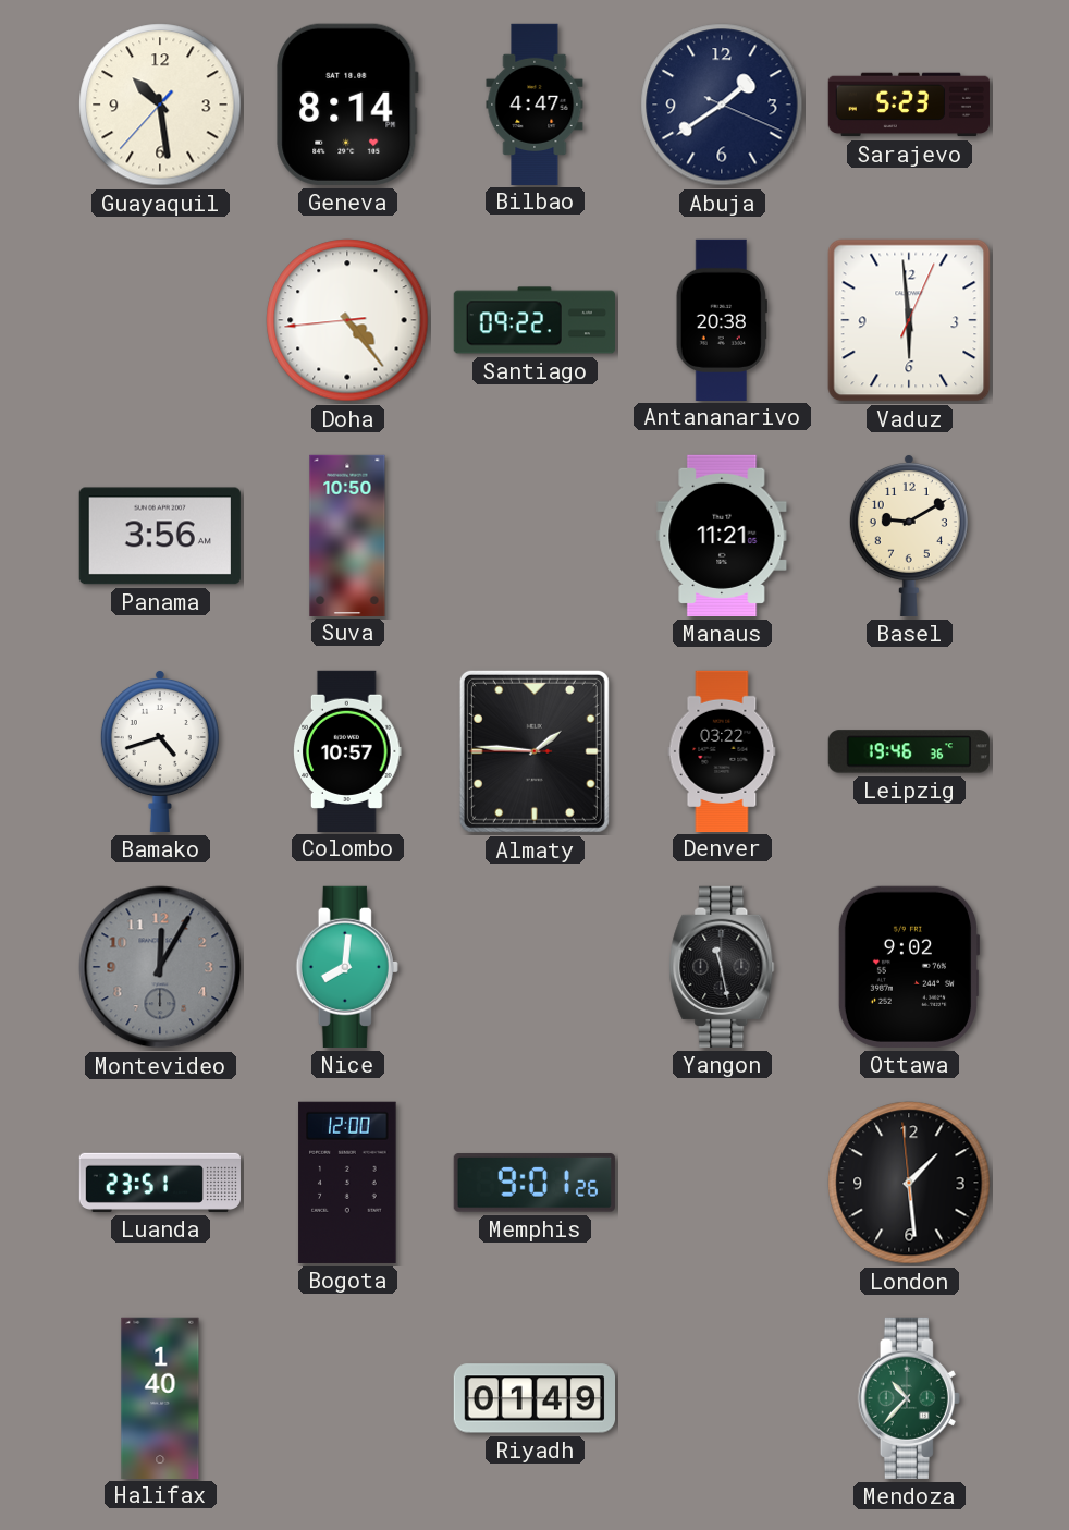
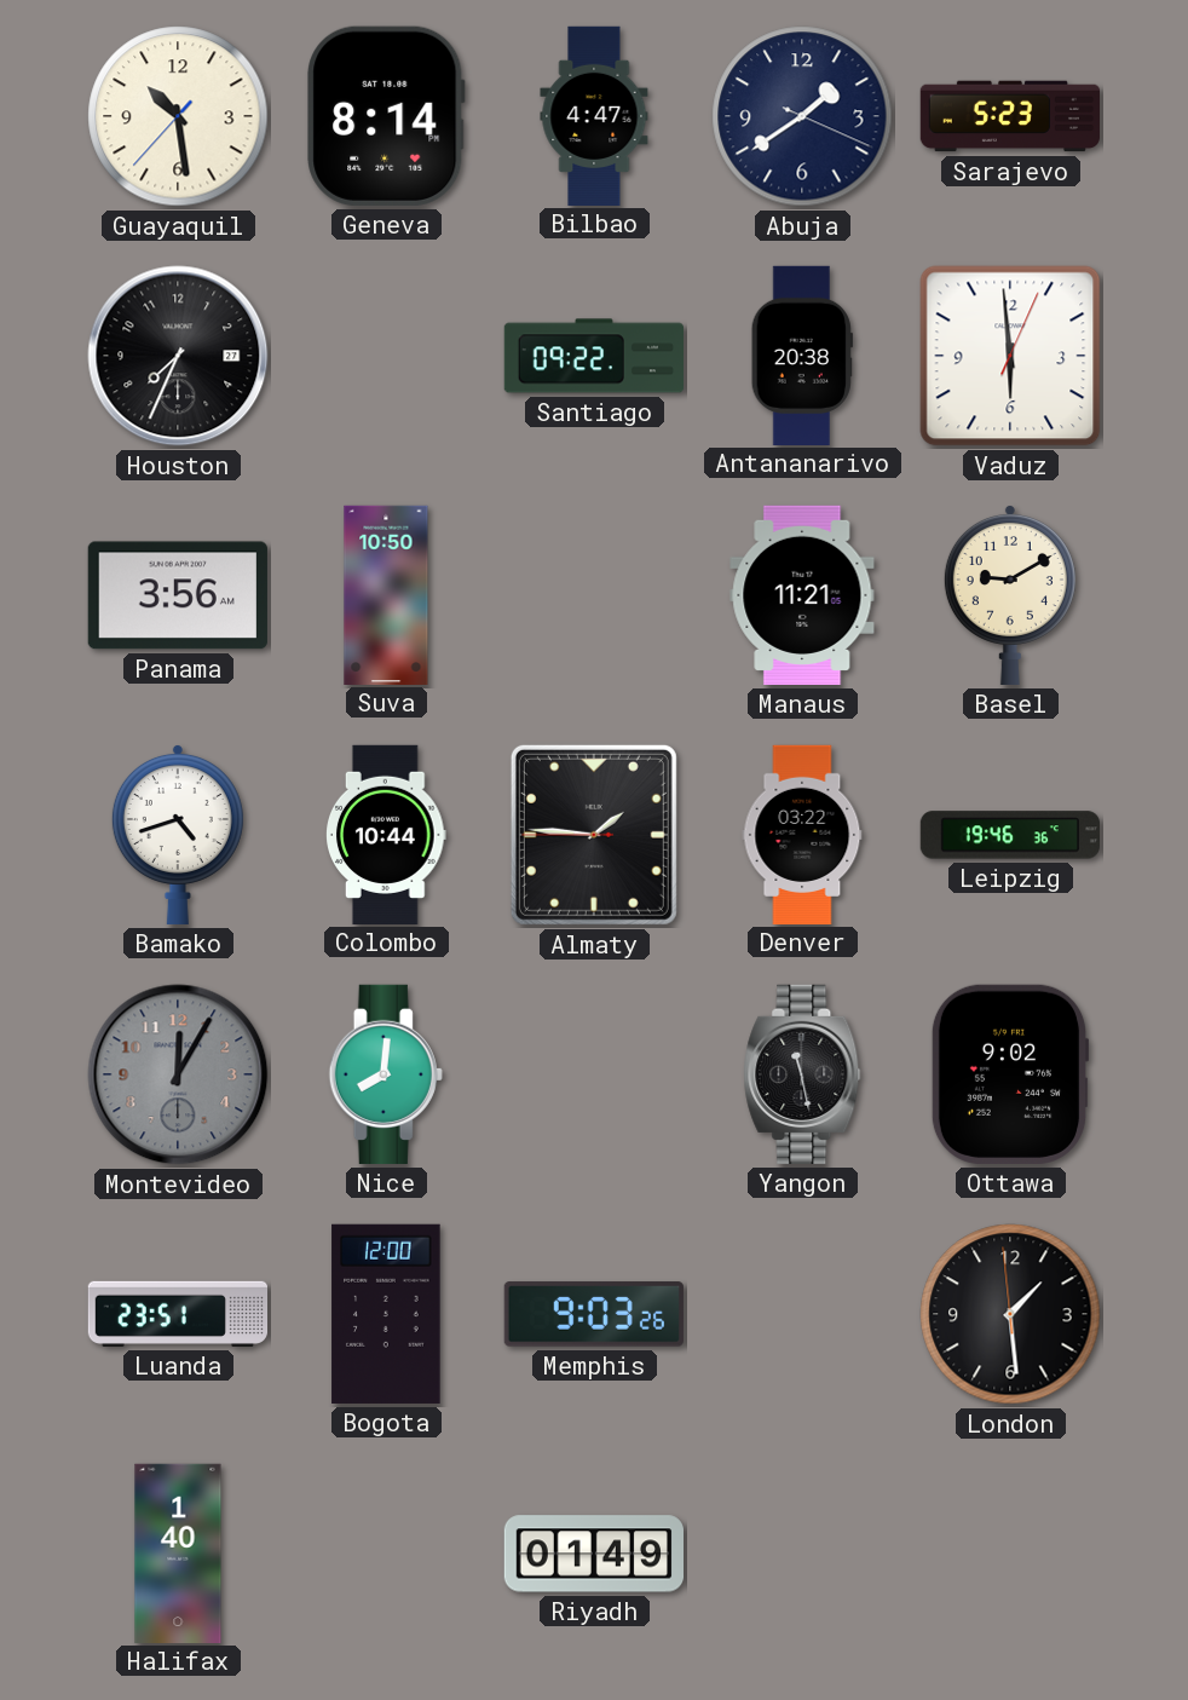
Houston: none -> 7:34
Doha: 4:23 -> none
Colombo: 10:57 -> 10:44
Memphis: 9:01 -> 9:03
Mendoza: 10:37 -> none
